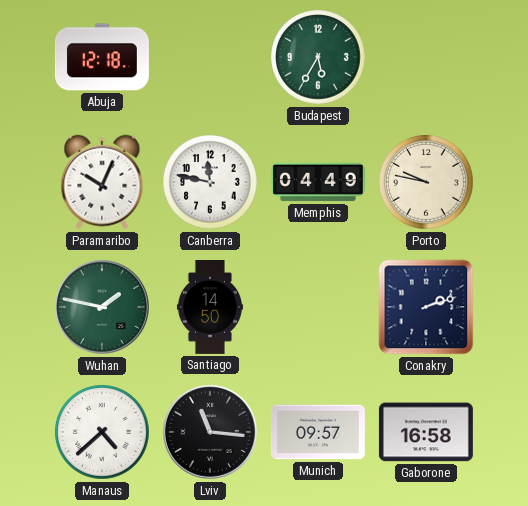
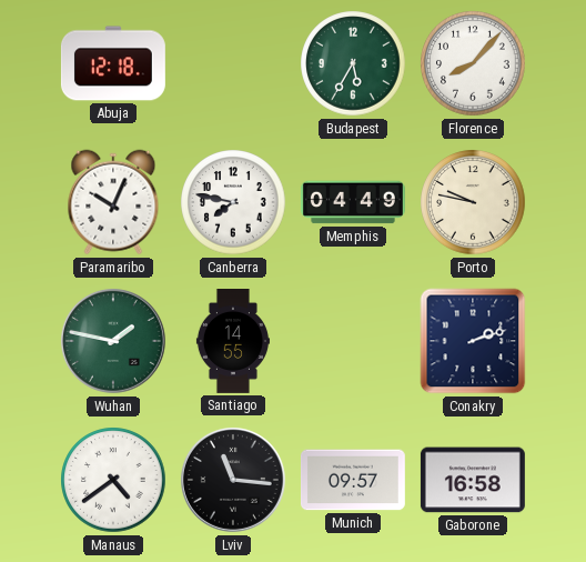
Florence: none -> 8:07
Canberra: 11:47 -> 7:47
Santiago: 14:50 -> 14:55
Manaus: 4:38 -> 4:39
